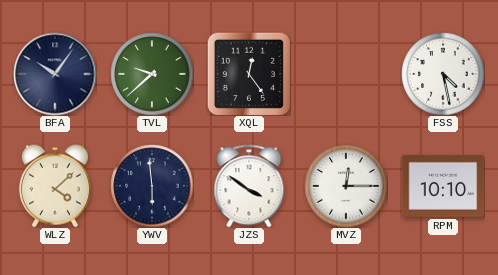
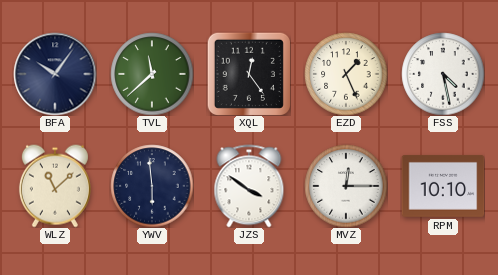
TVL: 9:38 -> 11:38
EZD: none -> 1:26
WLZ: 4:08 -> 11:08
